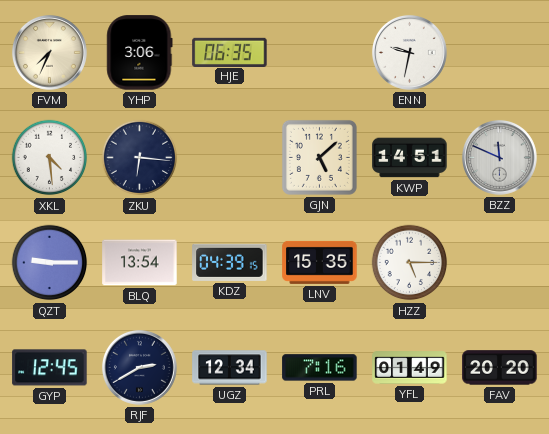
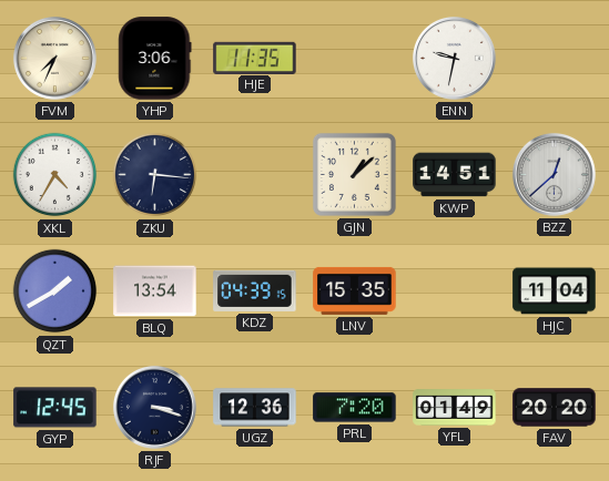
HJE: 06:35 -> 11:35
XKL: 4:29 -> 4:35
GJN: 5:08 -> 1:08
BZZ: 11:49 -> 12:38
QZT: 9:15 -> 1:40
HZZ: 5:15 -> none
HJC: none -> 11:04
RJF: 2:40 -> 3:18
UGZ: 12:34 -> 12:36
PRL: 7:16 -> 7:20
